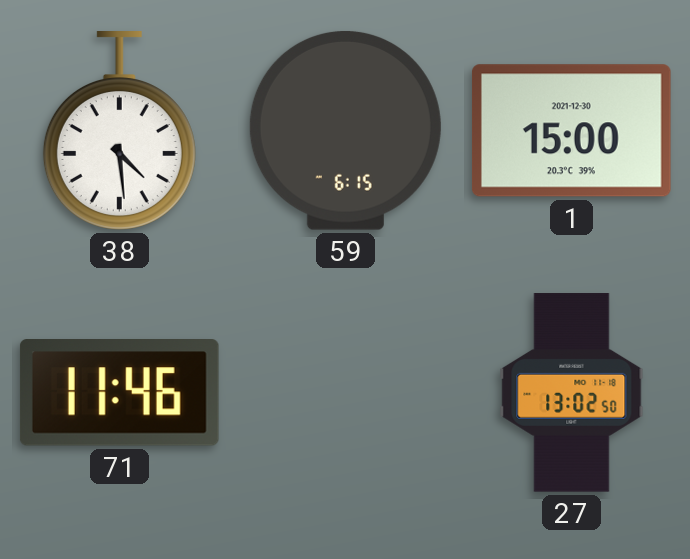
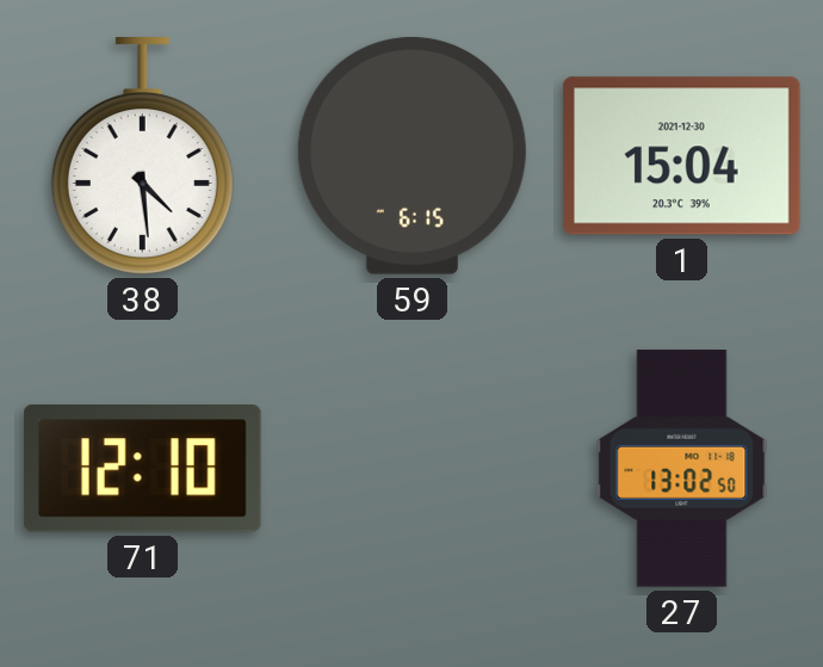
1: 15:00 -> 15:04
71: 11:46 -> 12:10
